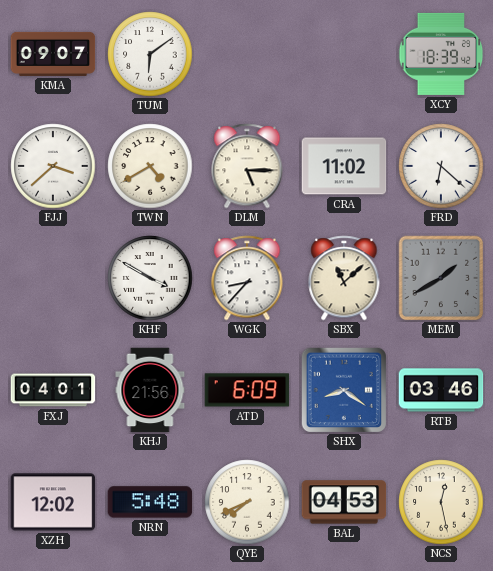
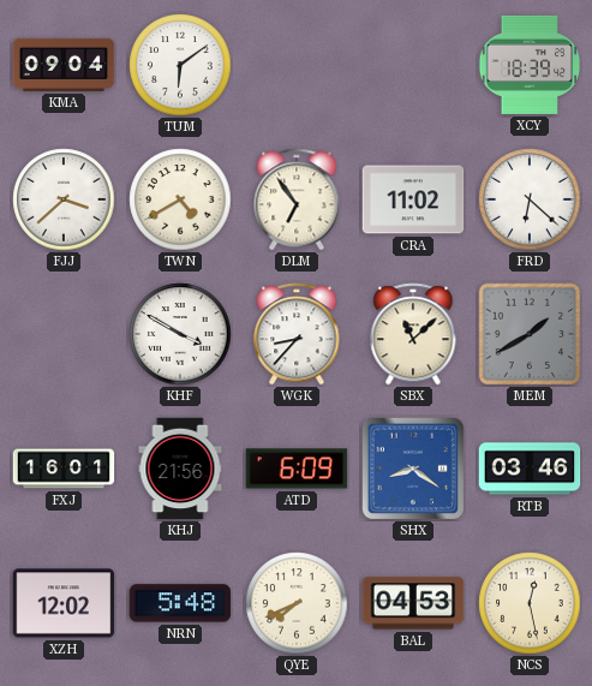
KMA: 09:07 -> 09:04
DLM: 5:15 -> 6:54
FXJ: 04:01 -> 16:01
